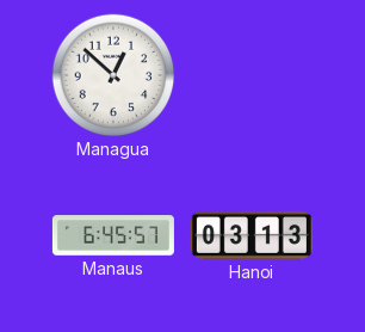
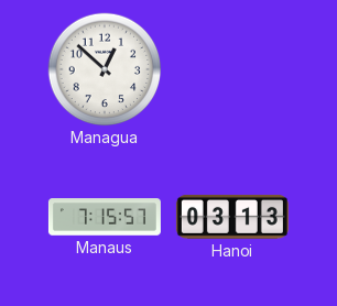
Manaus: 6:45 -> 7:15
